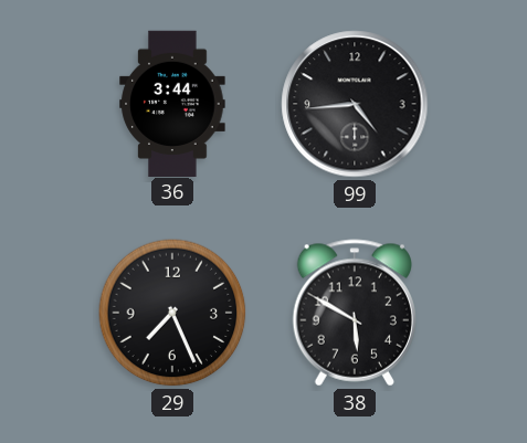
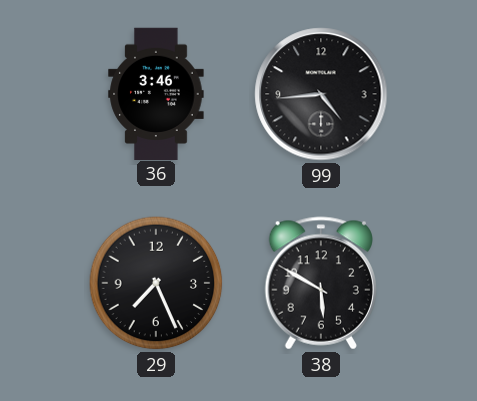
36: 3:44 -> 3:46
